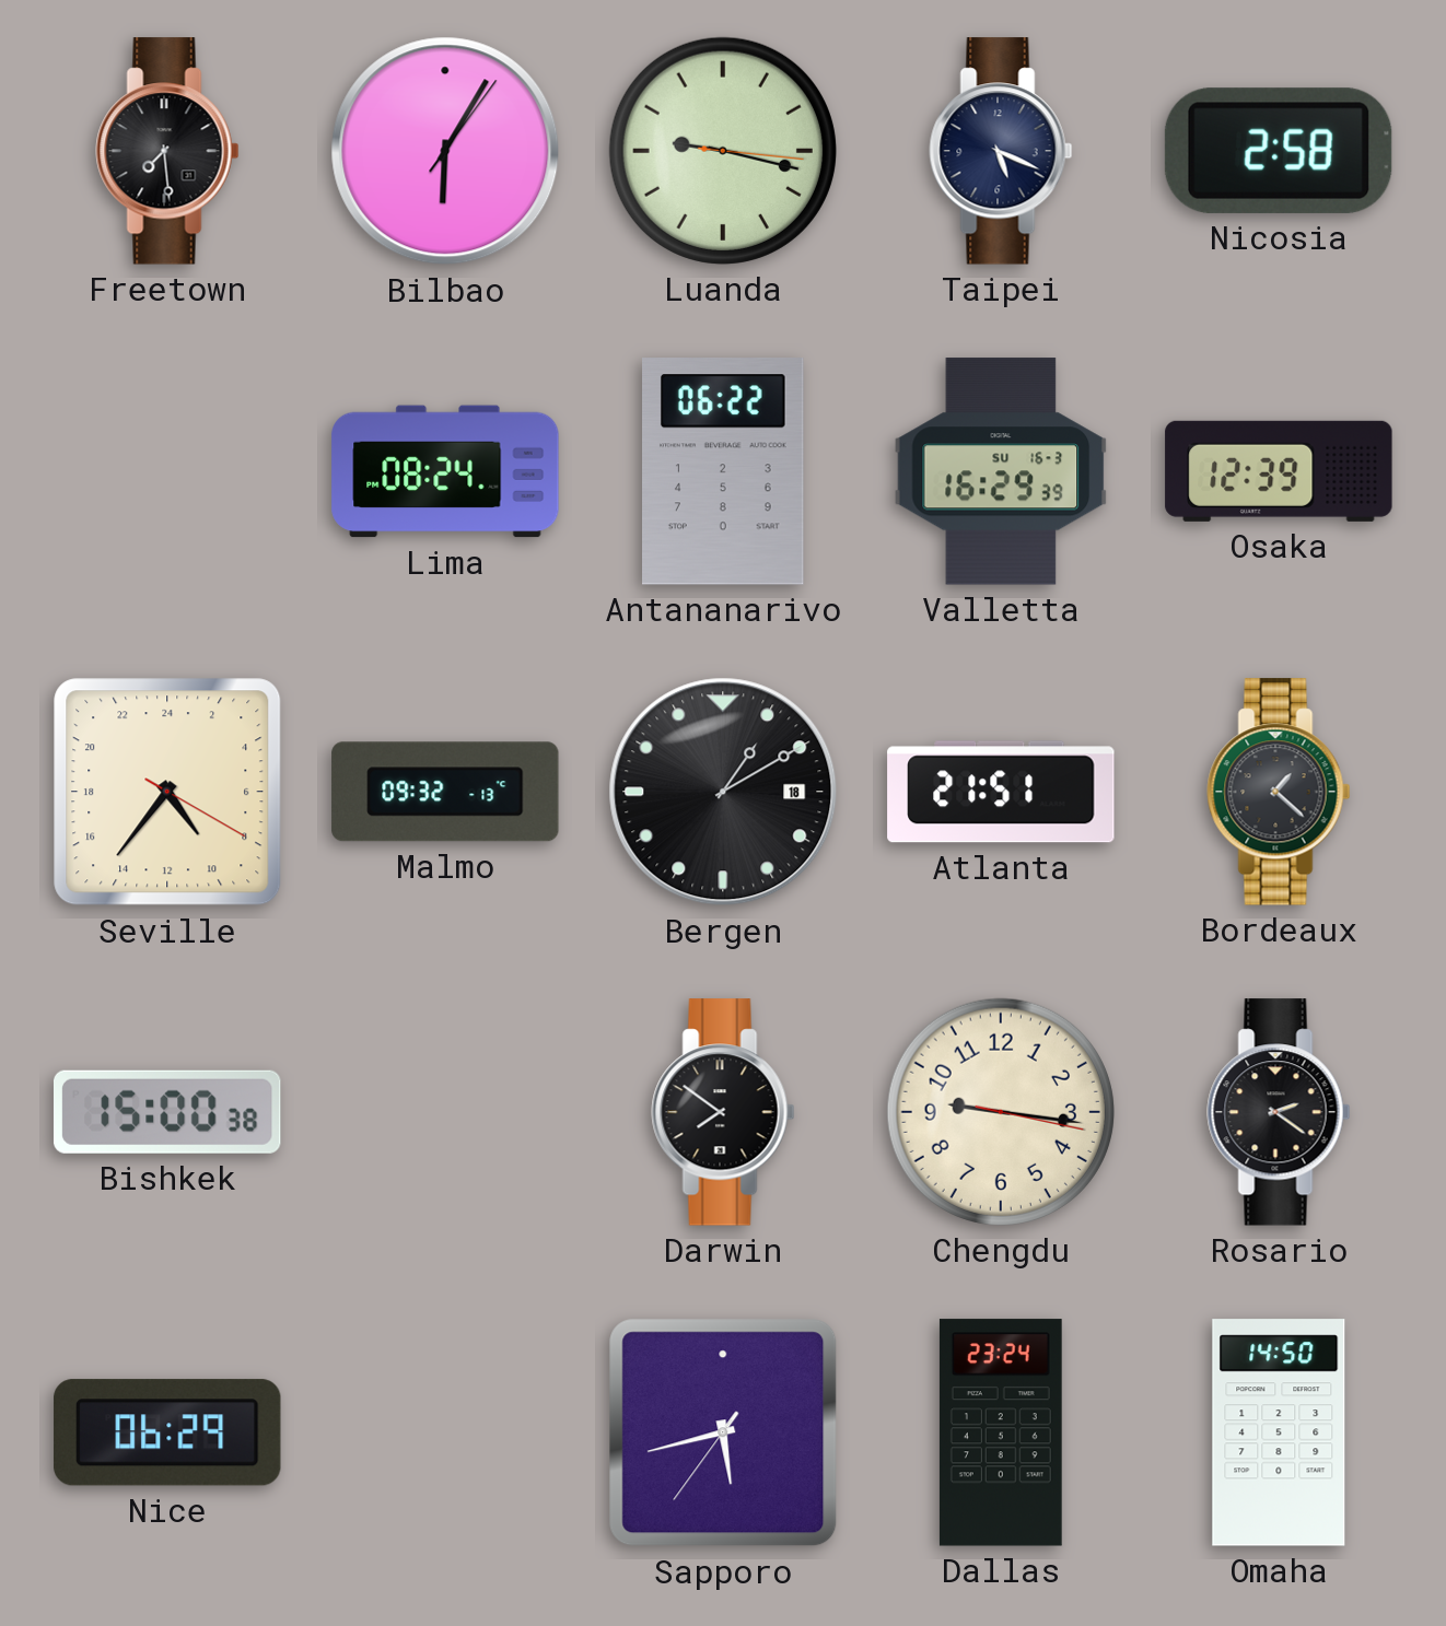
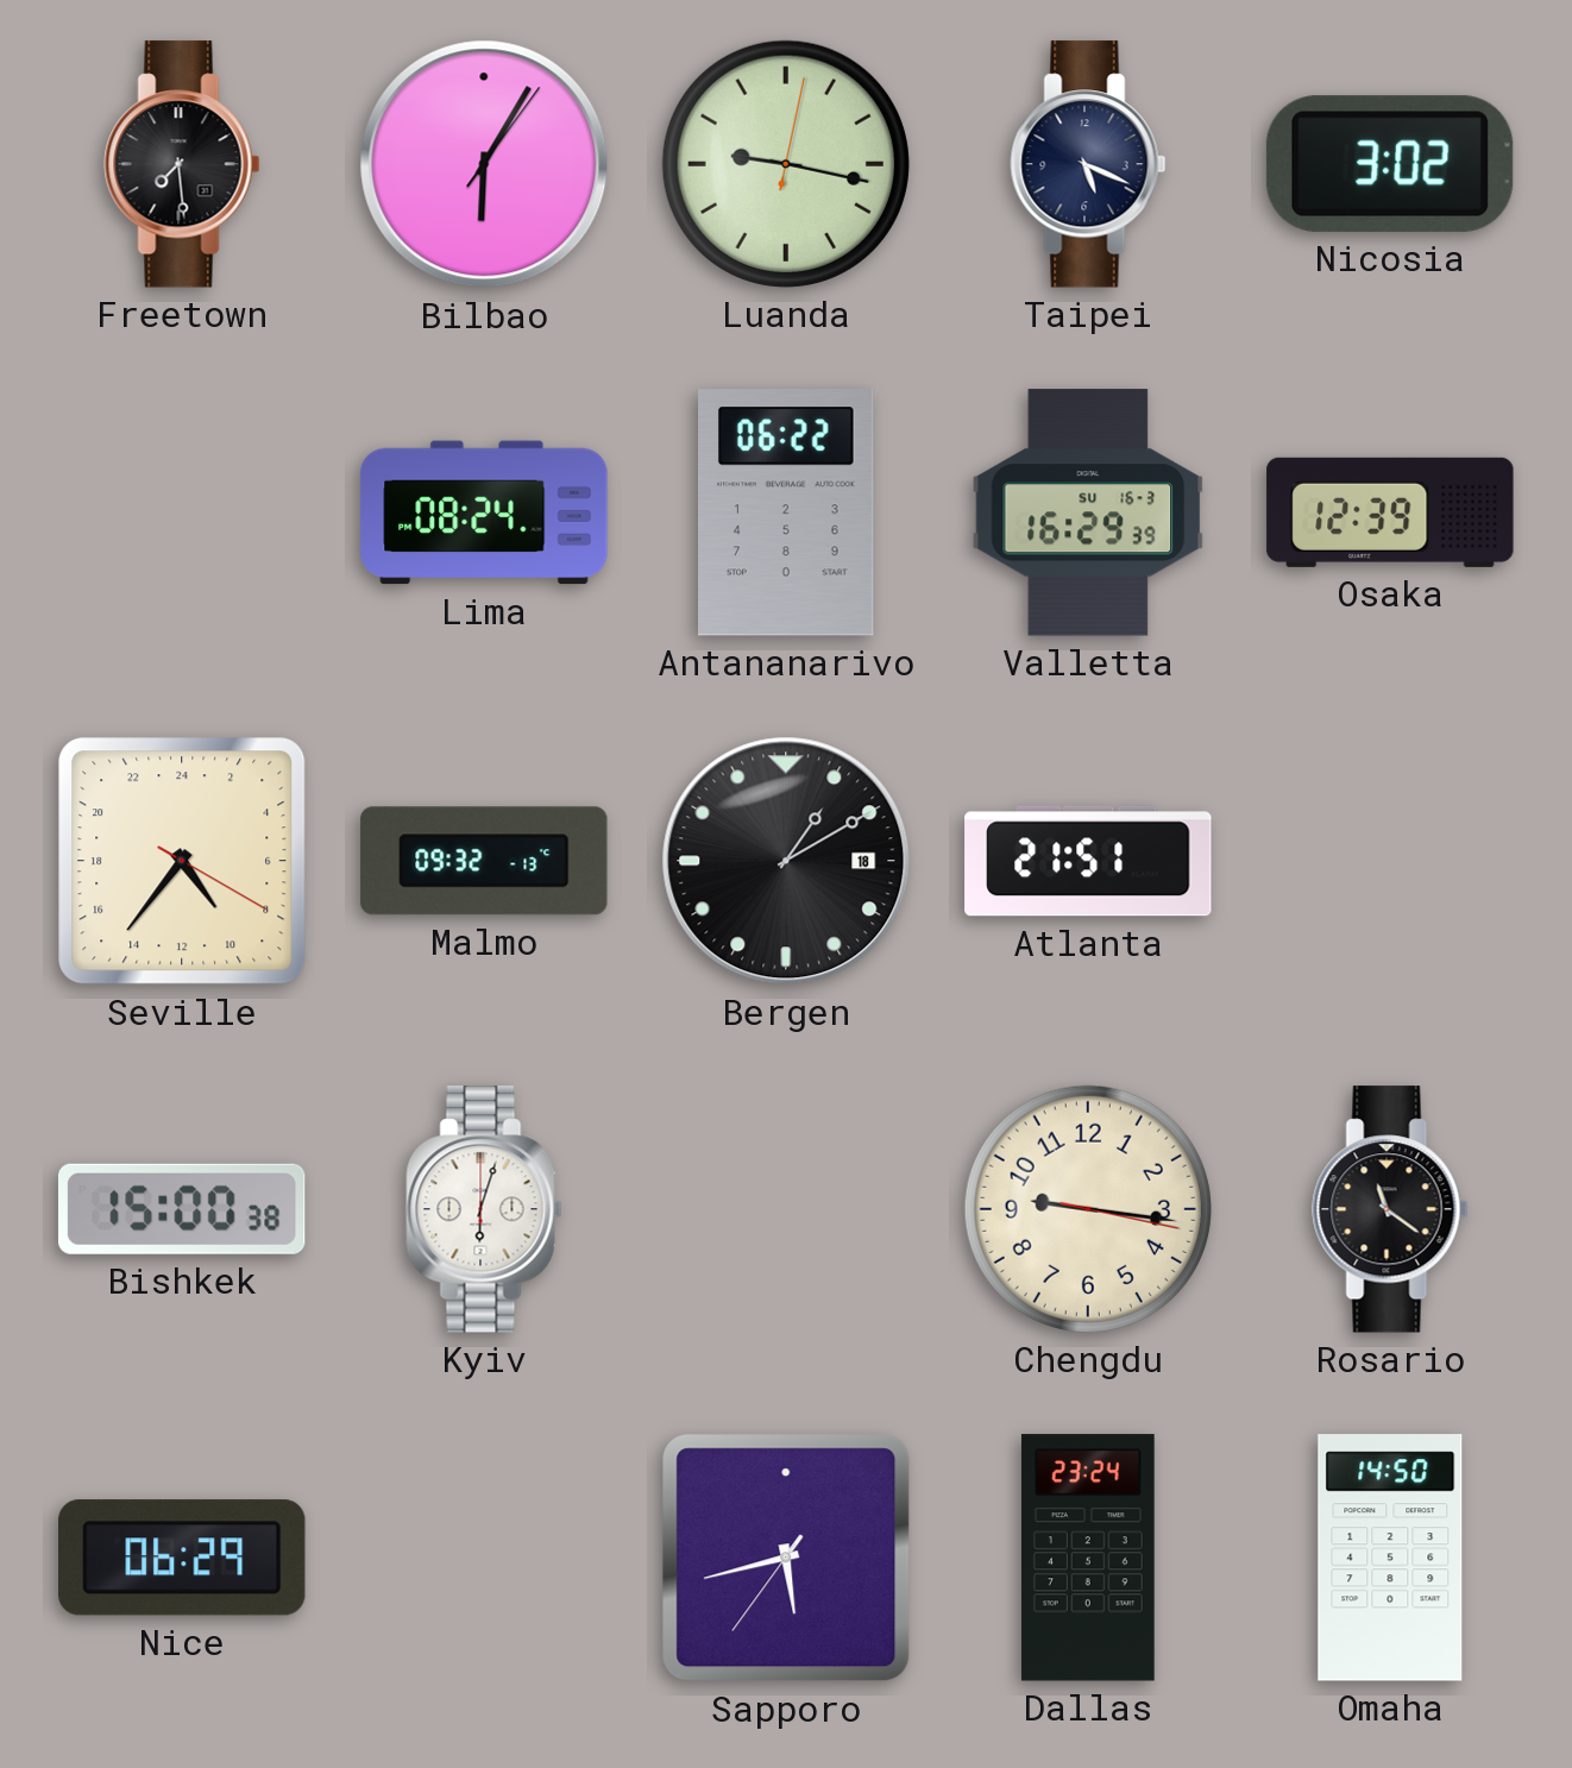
Luanda: 9:17:16 -> 9:17:02
Nicosia: 2:58 -> 3:02
Bordeaux: 1:22 -> none
Kyiv: none -> 6:03
Darwin: 7:51 -> none
Rosario: 2:21 -> 11:21
